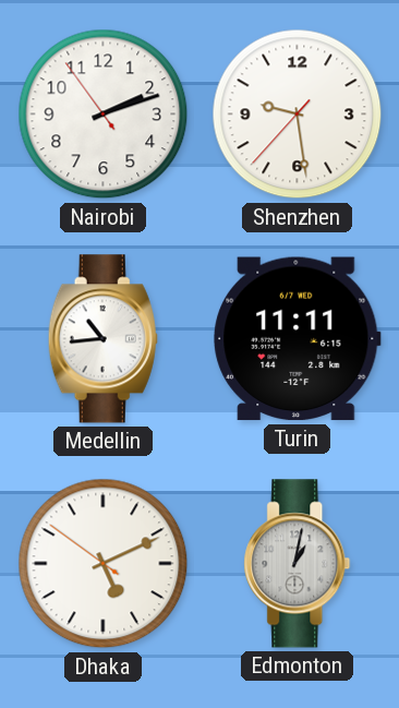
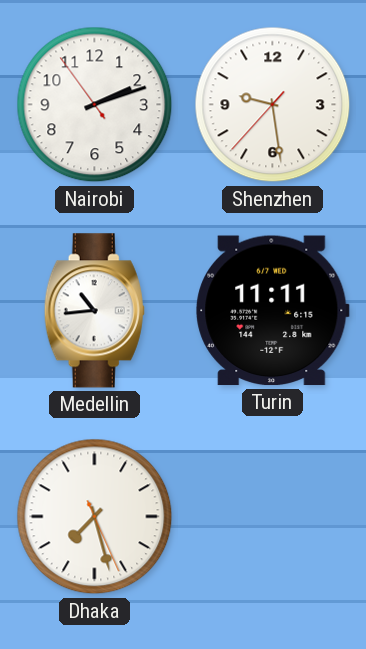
Dhaka: 5:10 -> 7:27
Edmonton: 1:02 -> none
